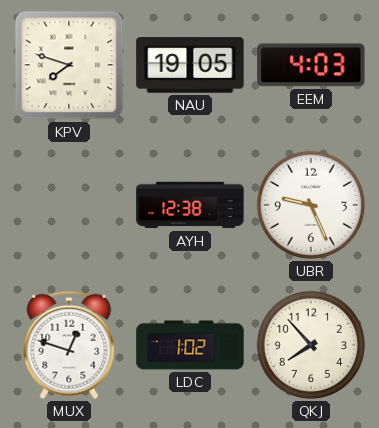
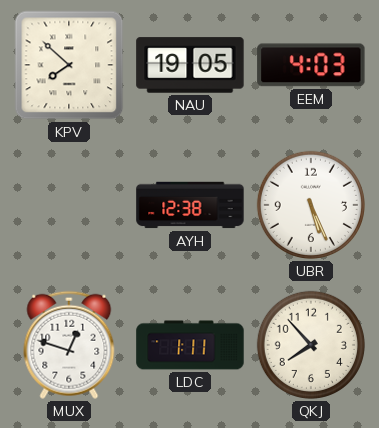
KPV: 7:48 -> 7:52
UBR: 9:26 -> 5:26
LDC: 1:02 -> 1:11
